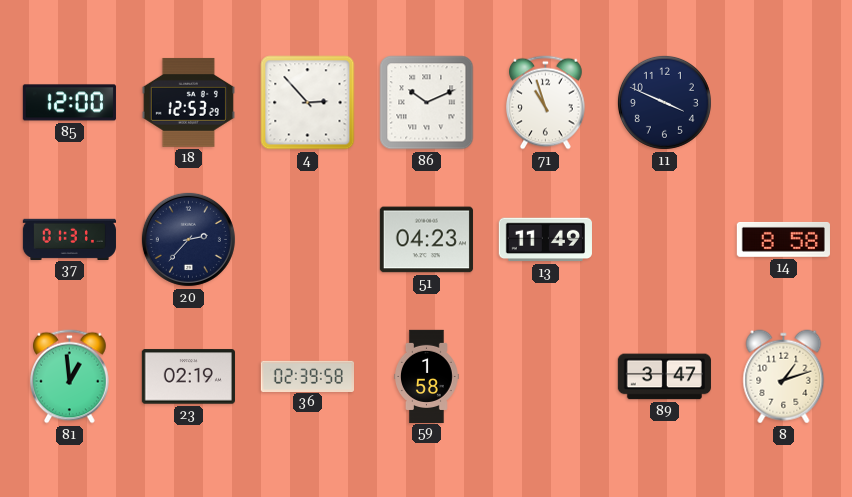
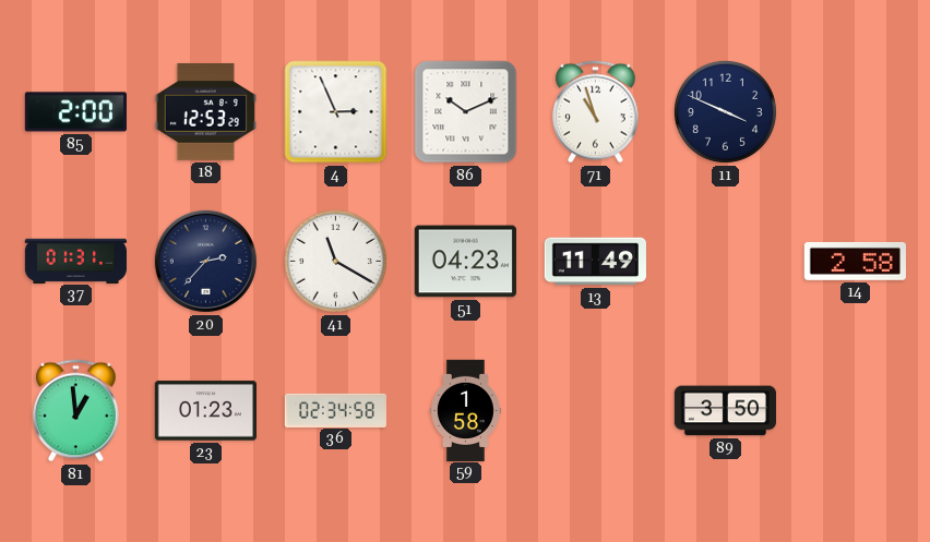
85: 12:00 -> 2:00
4: 2:53 -> 2:56
41: none -> 11:20
14: 8:58 -> 2:58
23: 02:19 -> 01:23
36: 02:39 -> 02:34
89: 3:47 -> 3:50
8: 1:12 -> none
